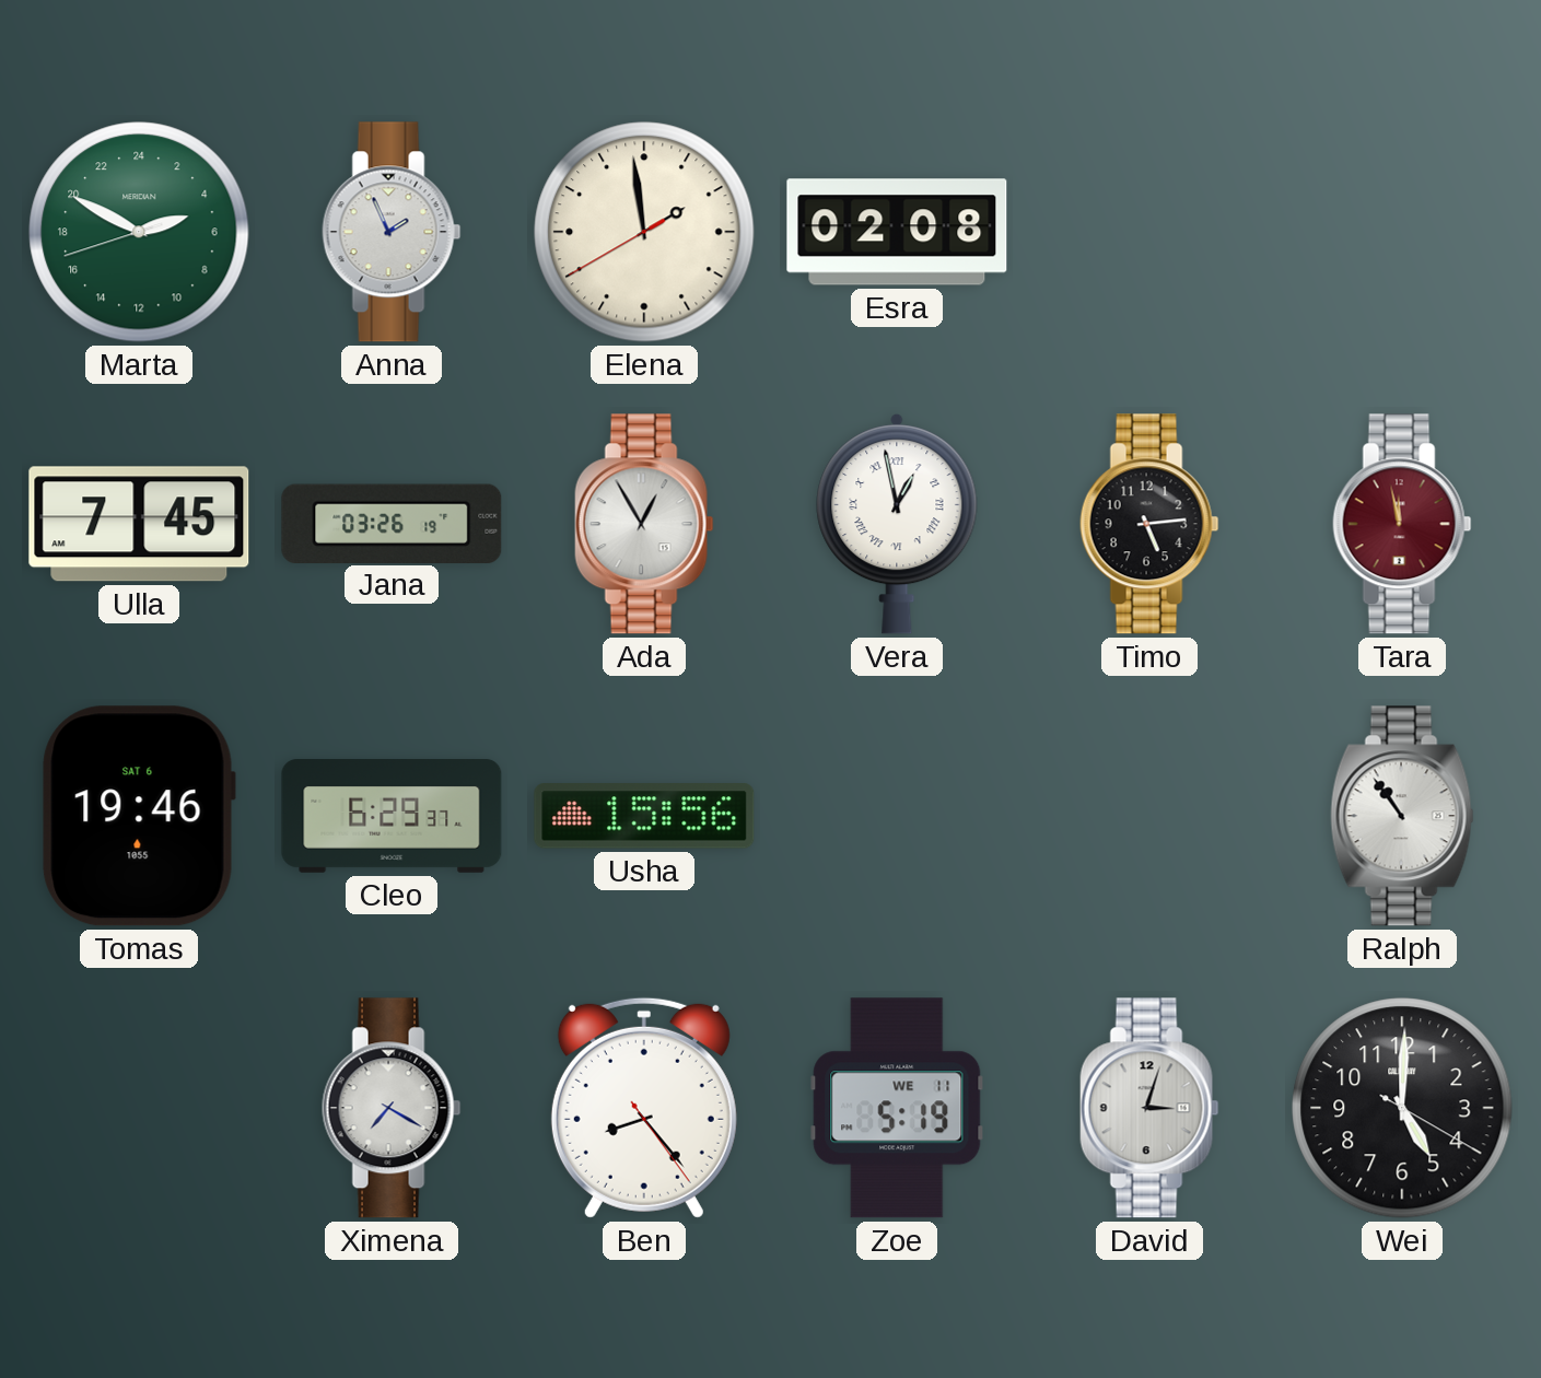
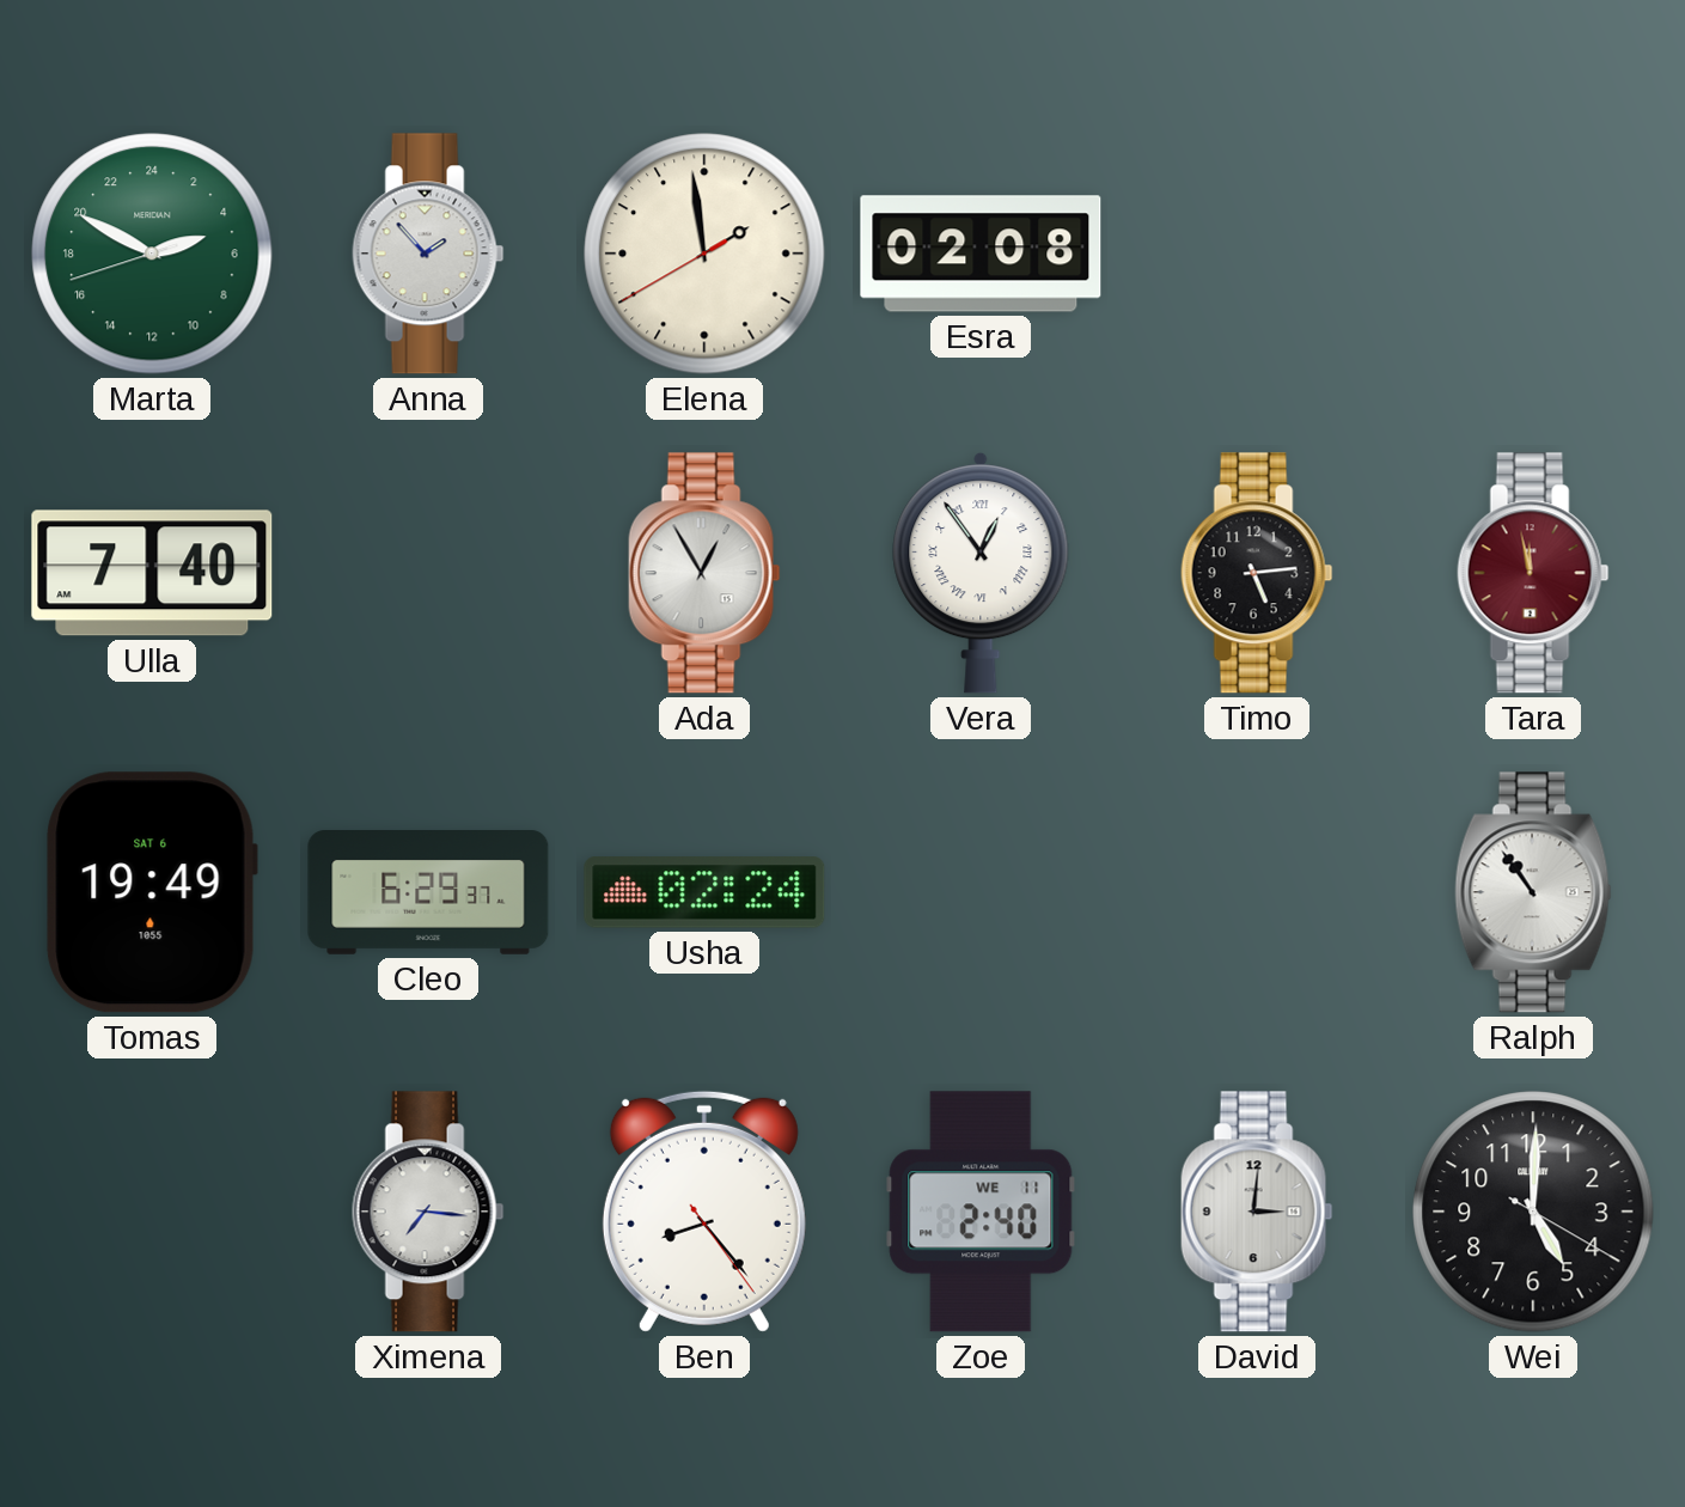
Anna: 1:56 -> 1:53
Ulla: 7:45 -> 7:40
Jana: 03:26 -> none
Vera: 12:58 -> 12:54
Tomas: 19:46 -> 19:49
Usha: 15:56 -> 02:24
Ximena: 7:20 -> 7:16
Zoe: 5:19 -> 2:40
David: 3:03 -> 3:01
